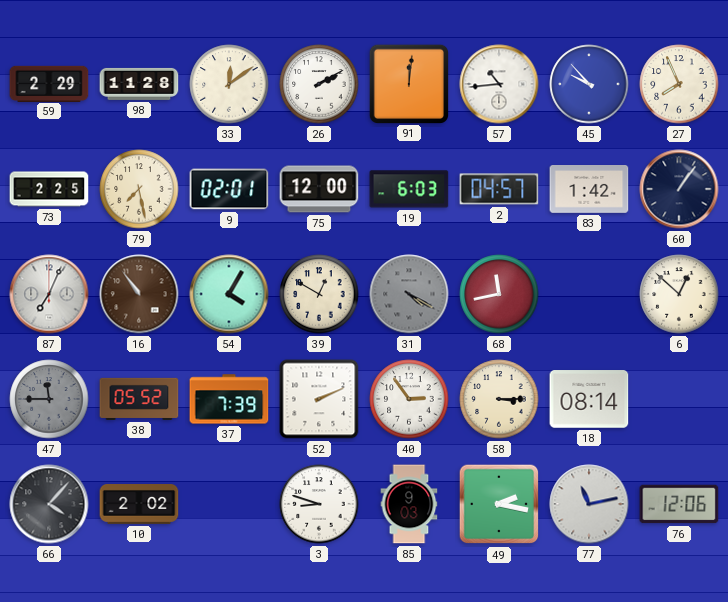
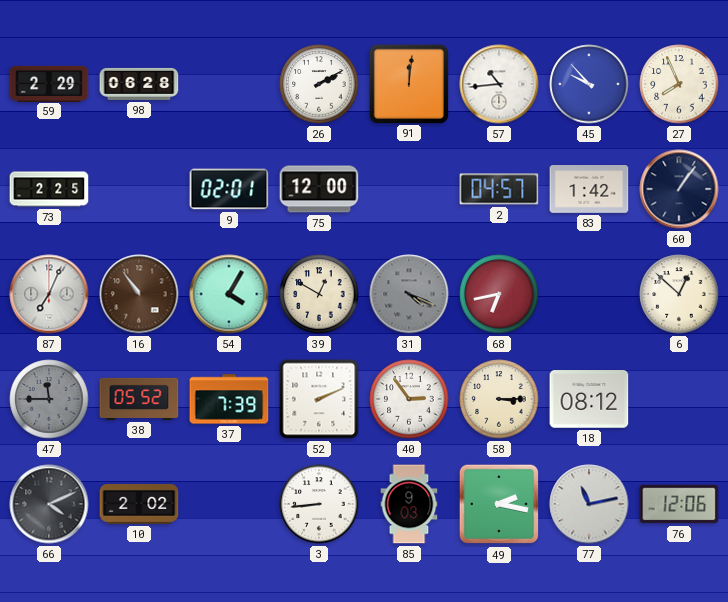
98: 11:28 -> 06:28
33: 12:09 -> none
79: 7:28 -> none
19: 6:03 -> none
31: 4:20 -> 4:19
68: 11:43 -> 6:43
18: 08:14 -> 08:12
66: 4:07 -> 4:11
3: 8:48 -> 8:44
